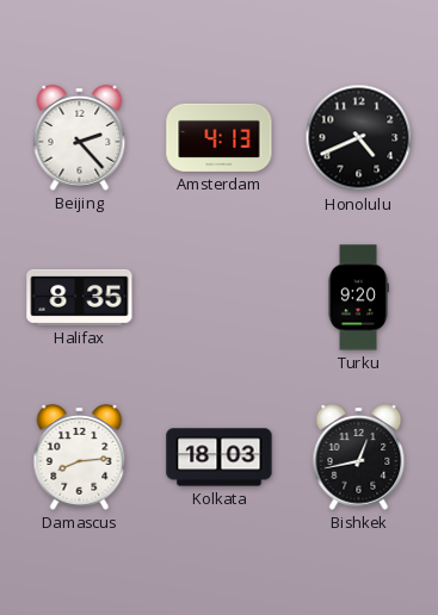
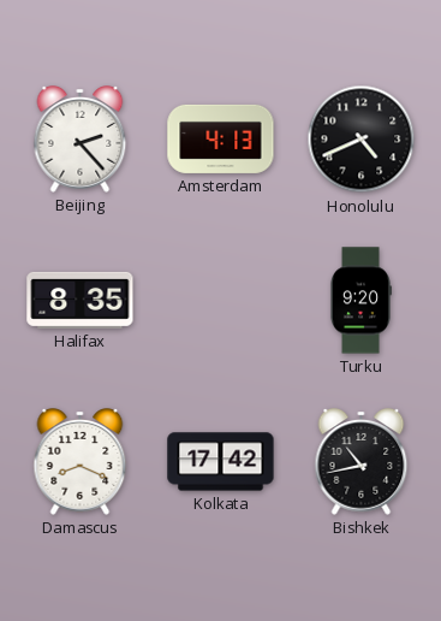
Damascus: 8:14 -> 8:19
Kolkata: 18:03 -> 17:42
Bishkek: 12:43 -> 10:43
